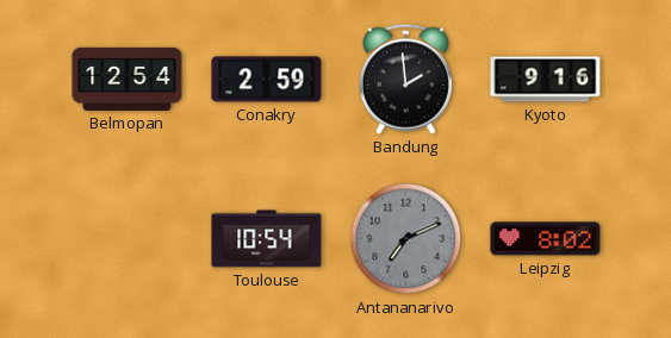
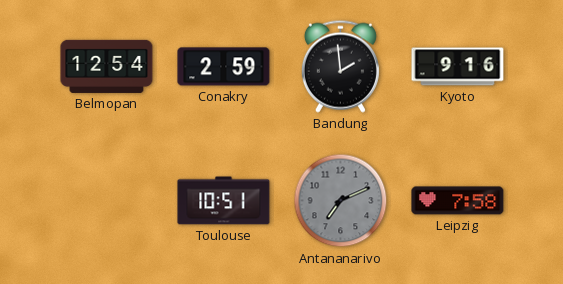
Toulouse: 10:54 -> 10:51
Leipzig: 8:02 -> 7:58
